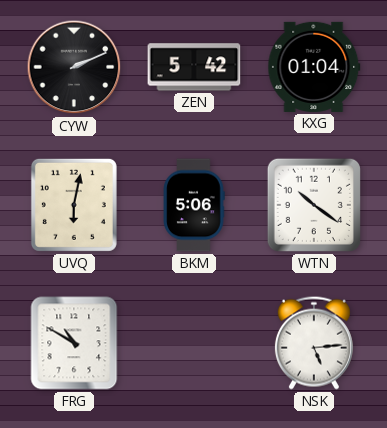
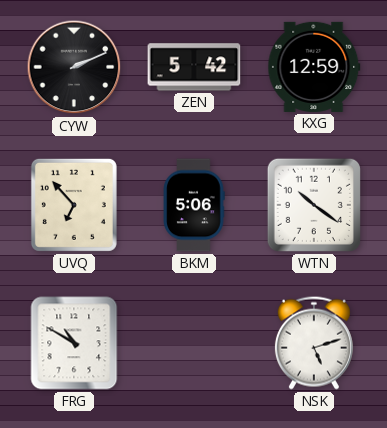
KXG: 01:04 -> 12:59
UVQ: 6:02 -> 6:53
NSK: 5:14 -> 5:12
